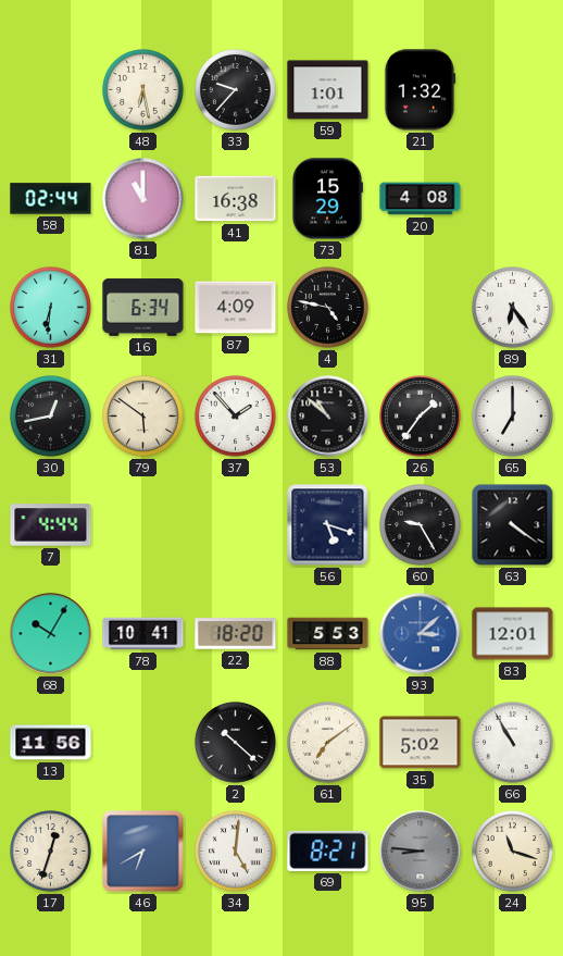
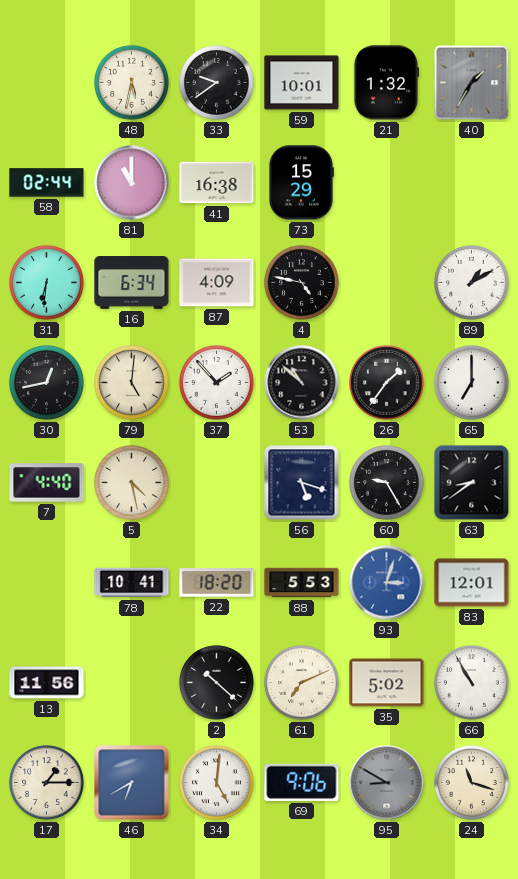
48: 6:28 -> 5:32
33: 9:37 -> 9:39
59: 1:01 -> 10:01
40: none -> 1:35
20: 4:08 -> none
89: 6:24 -> 1:10
79: 5:51 -> 5:01
7: 4:44 -> 4:40
5: none -> 4:28
63: 4:21 -> 8:39
68: 10:05 -> none
93: 3:08 -> 3:03
61: 7:09 -> 7:11
17: 12:33 -> 1:15
69: 8:21 -> 9:06
95: 8:46 -> 8:50
